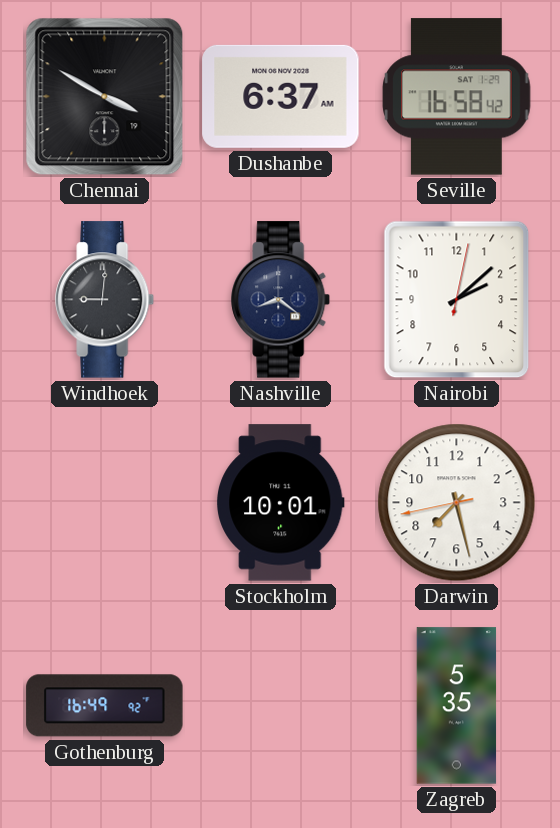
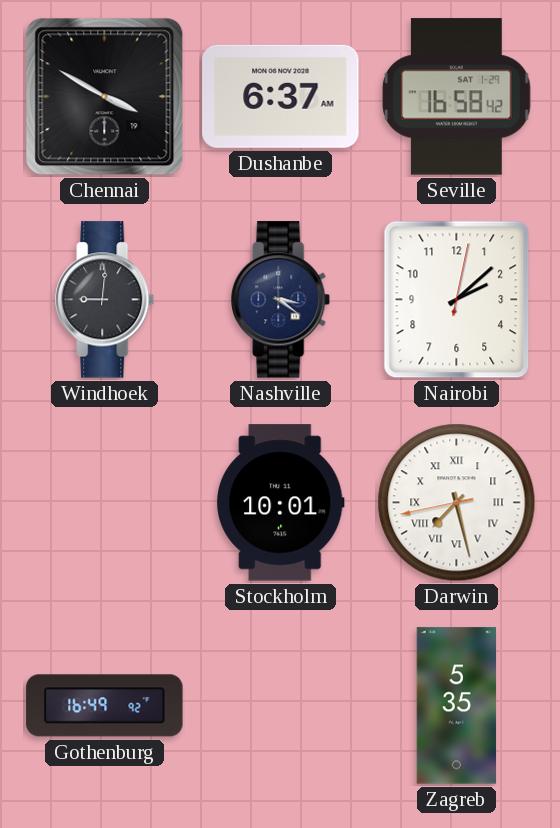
Nashville: 8:21 -> 3:21
Darwin numerals: Arabic -> Roman
